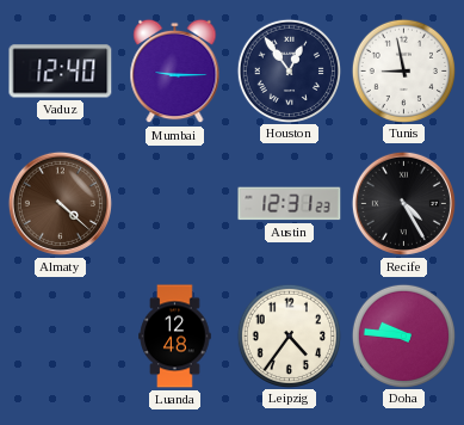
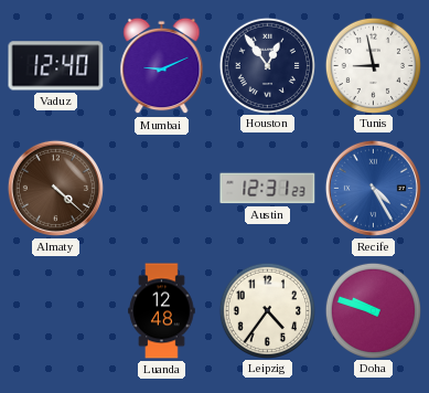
Mumbai: 9:15 -> 9:11
Recife dial: black -> blue
Doha: 9:46 -> 9:48
